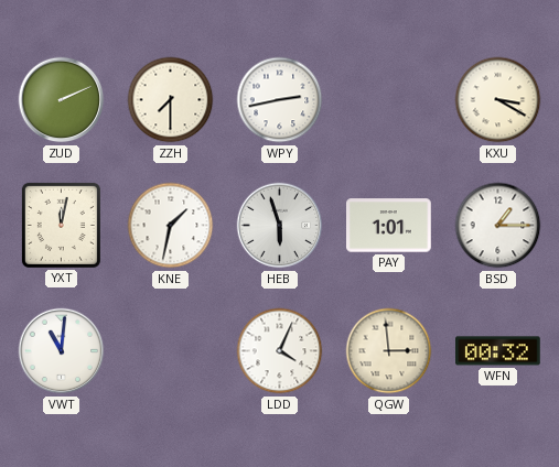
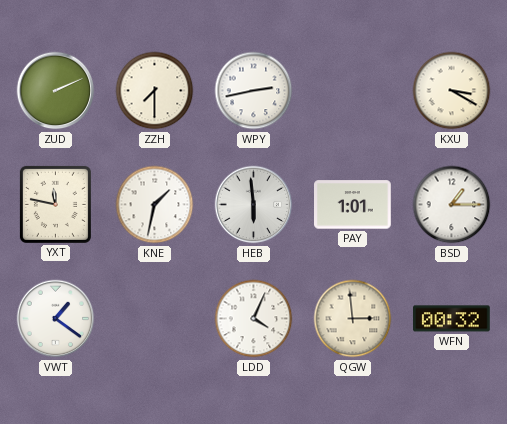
YXT: 12:02 -> 11:47
HEB: 5:57 -> 5:59
VWT: 11:01 -> 1:21
